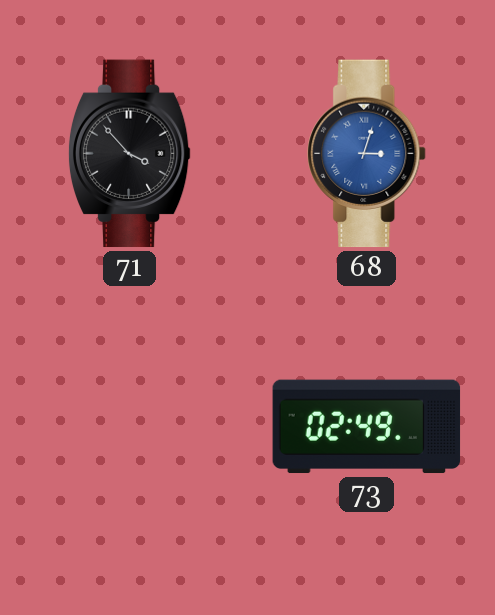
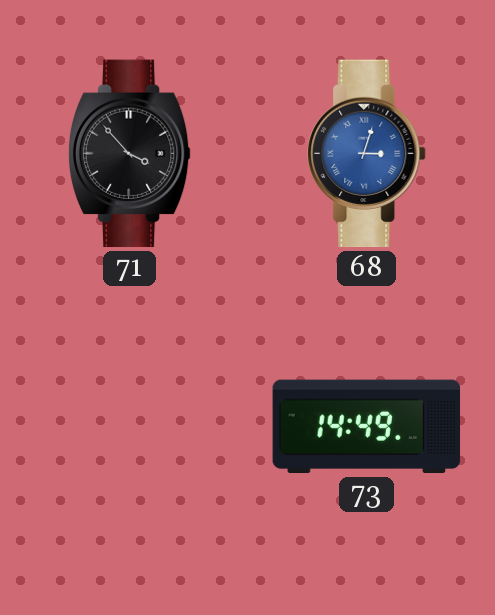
73: 02:49 -> 14:49
